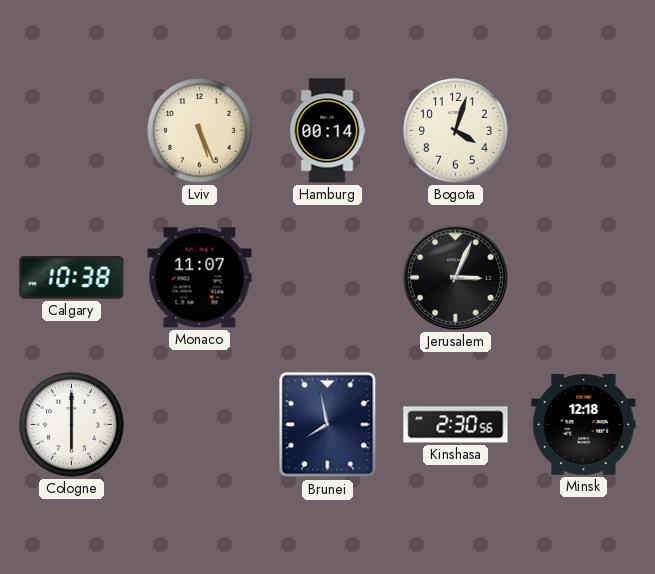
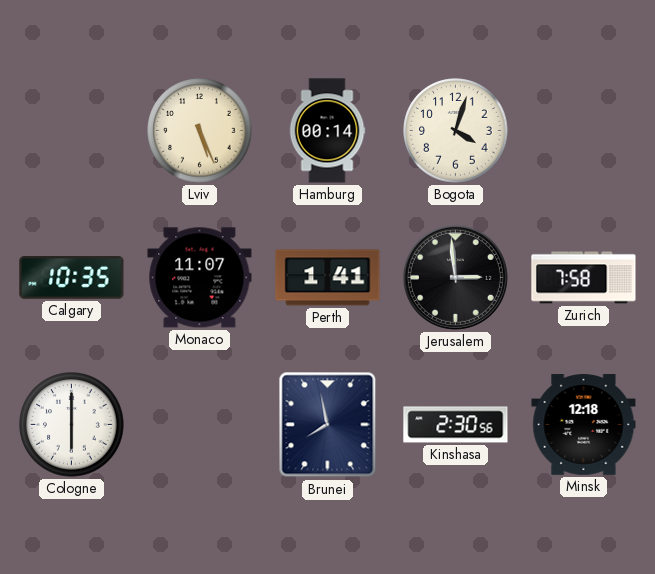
Calgary: 10:38 -> 10:35
Perth: none -> 1:41
Jerusalem: 3:04 -> 2:59
Zurich: none -> 7:58
